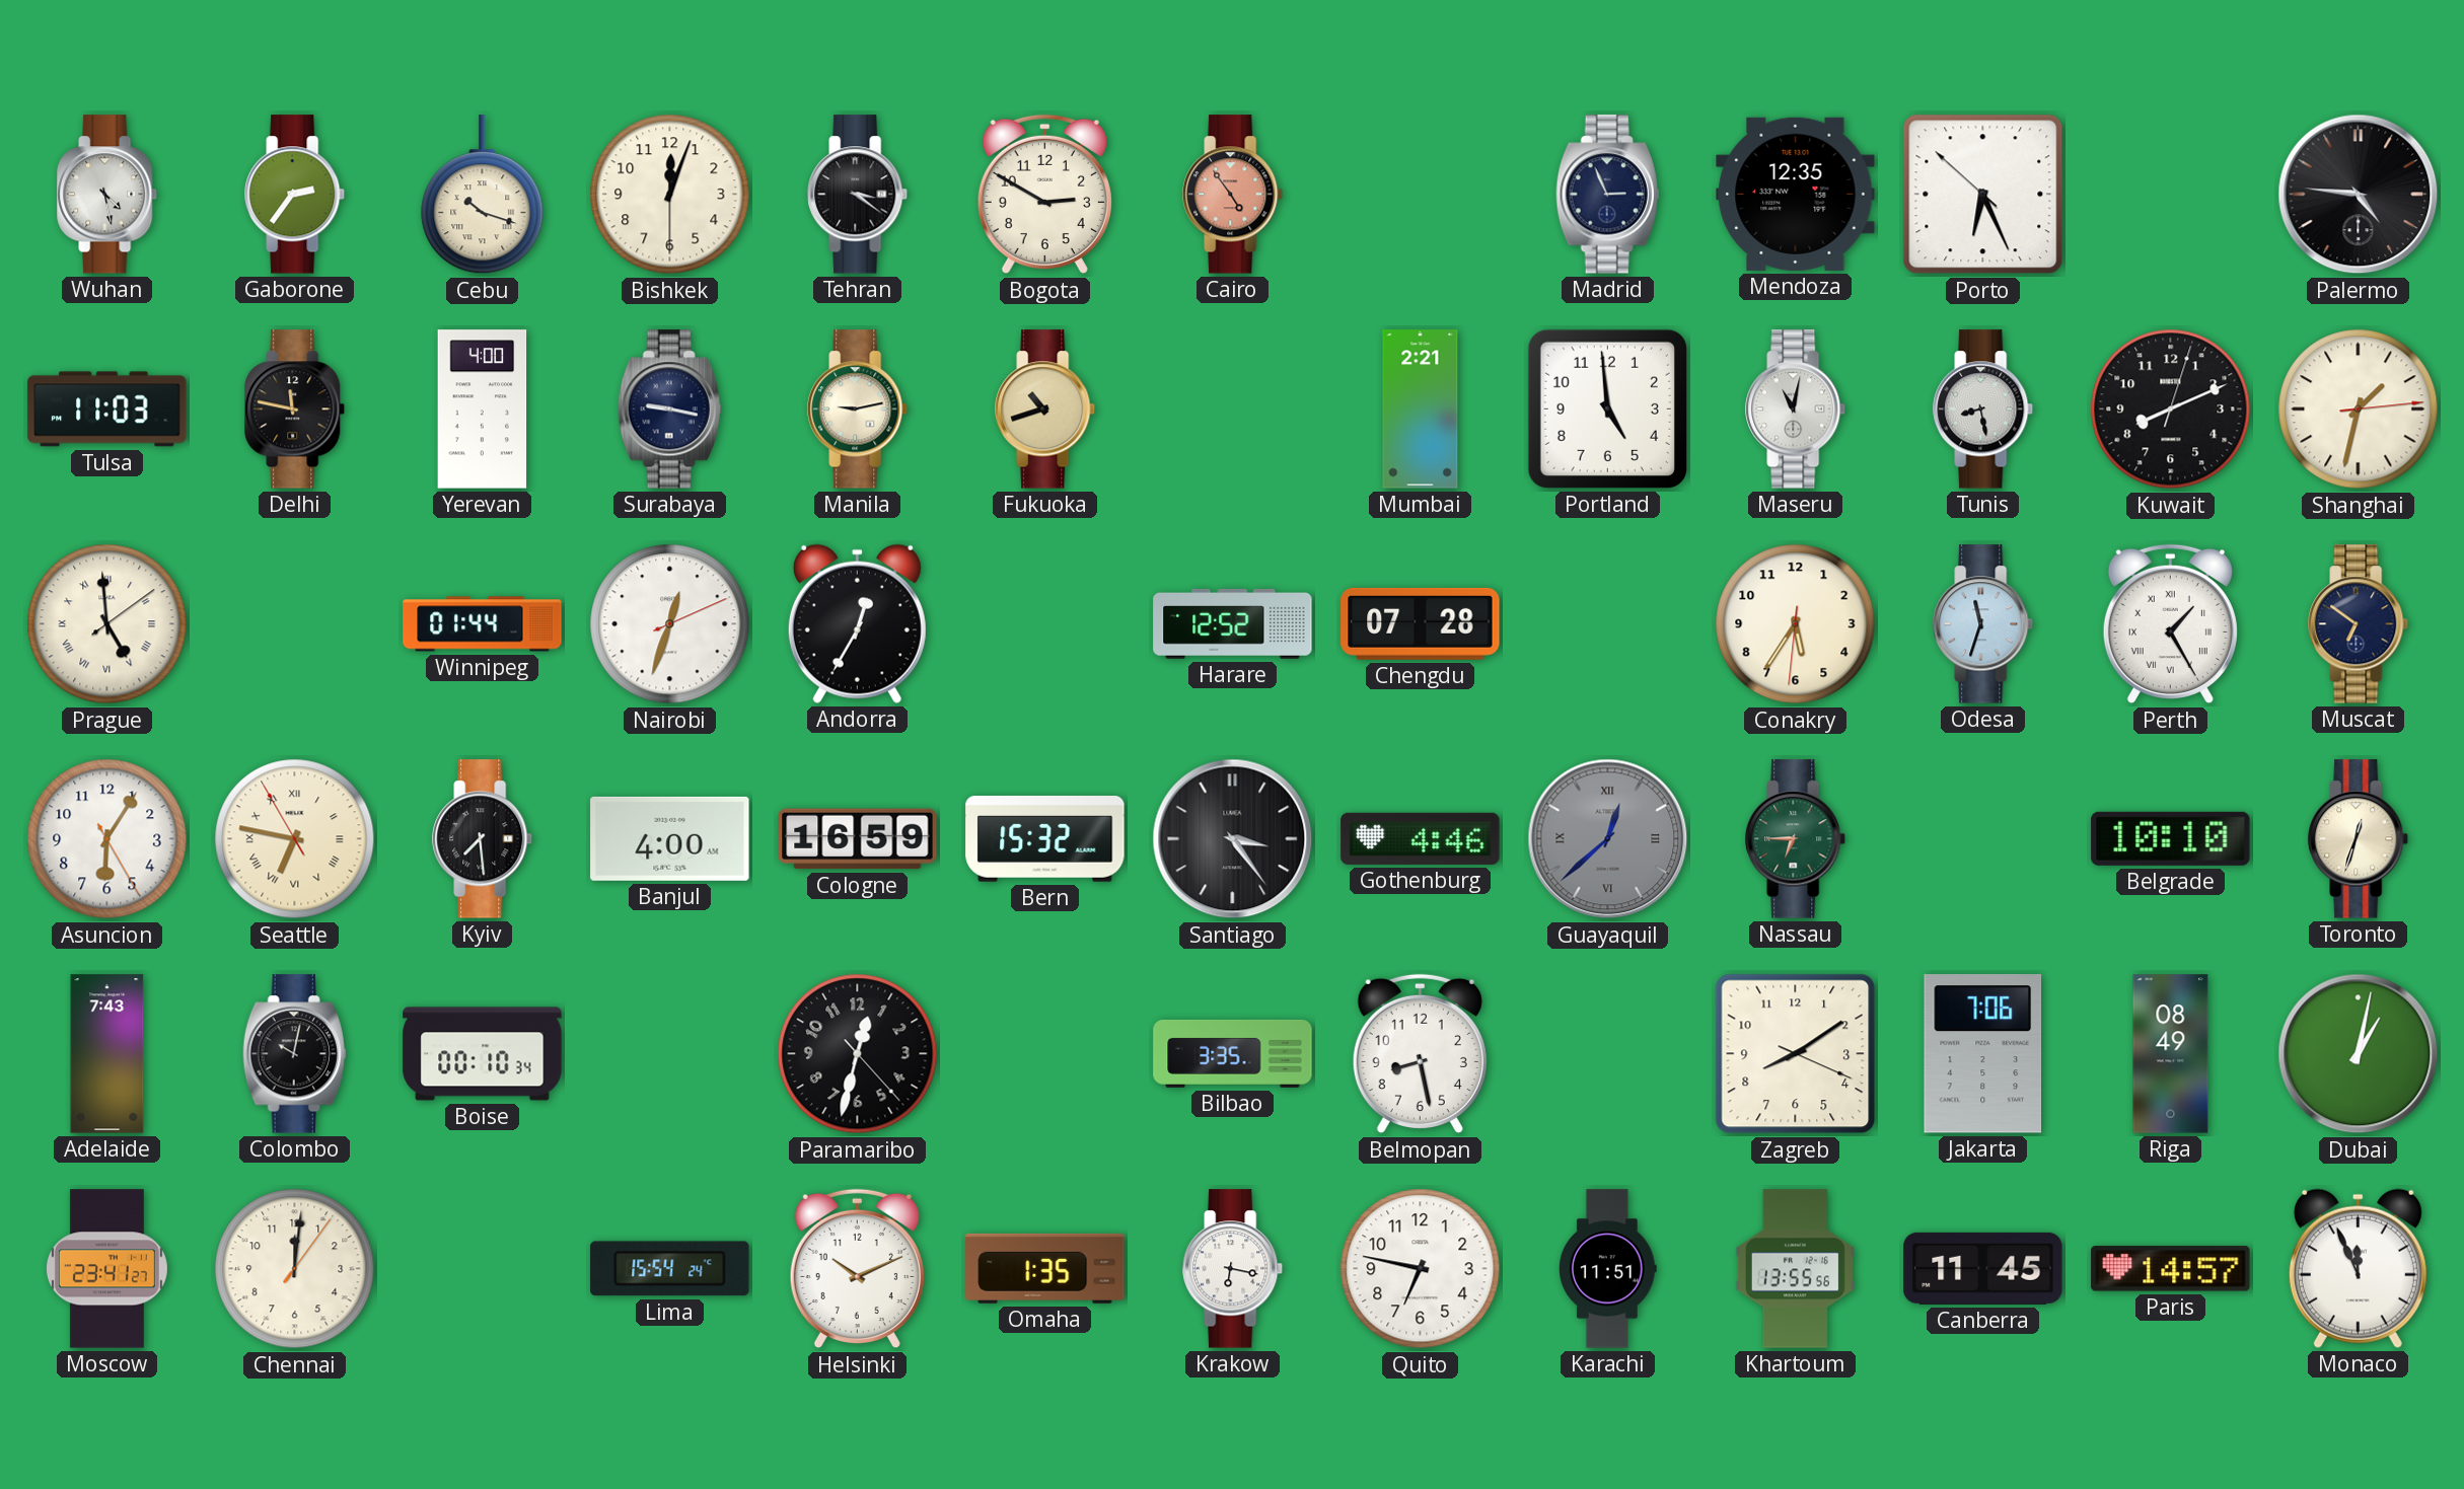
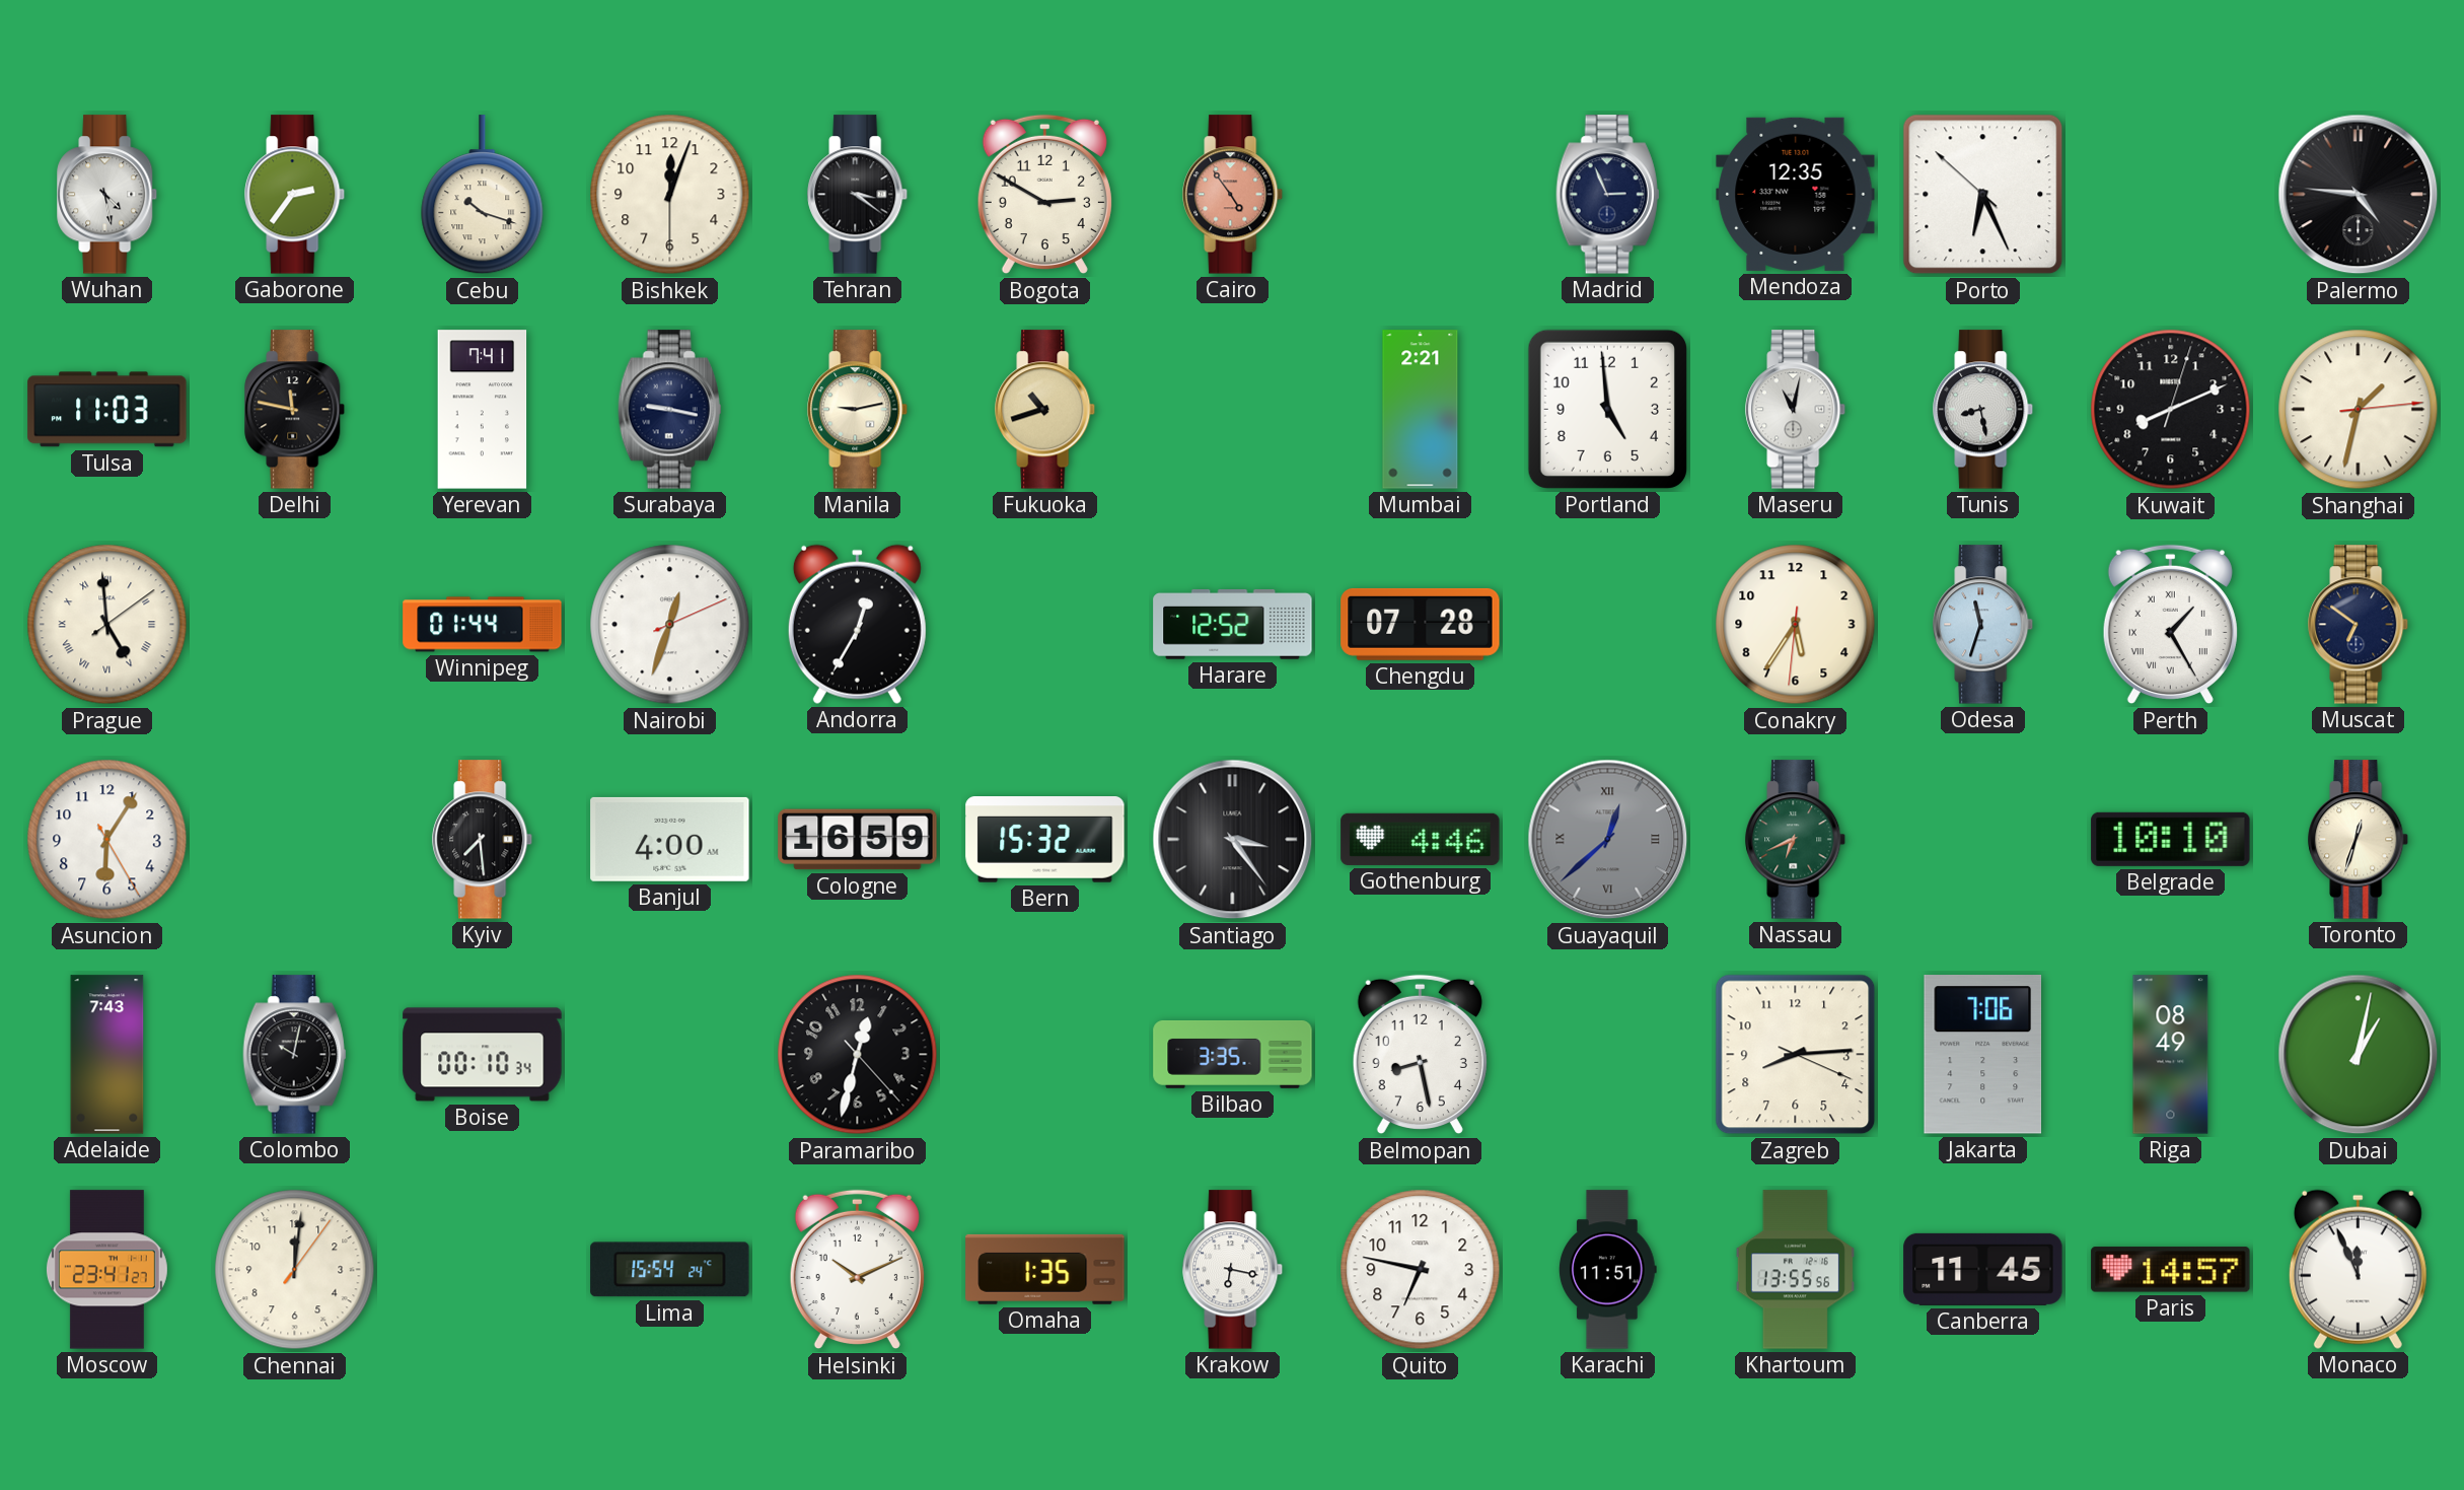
Yerevan: 4:00 -> 7:41
Seattle: 6:46 -> none
Nassau: 6:45 -> 6:41
Zagreb: 8:09 -> 8:14
